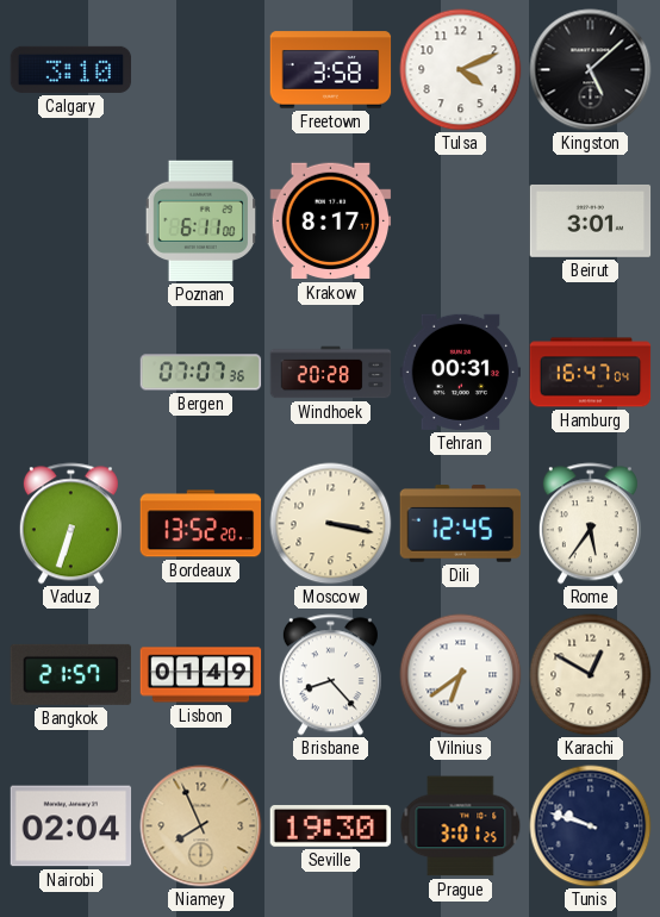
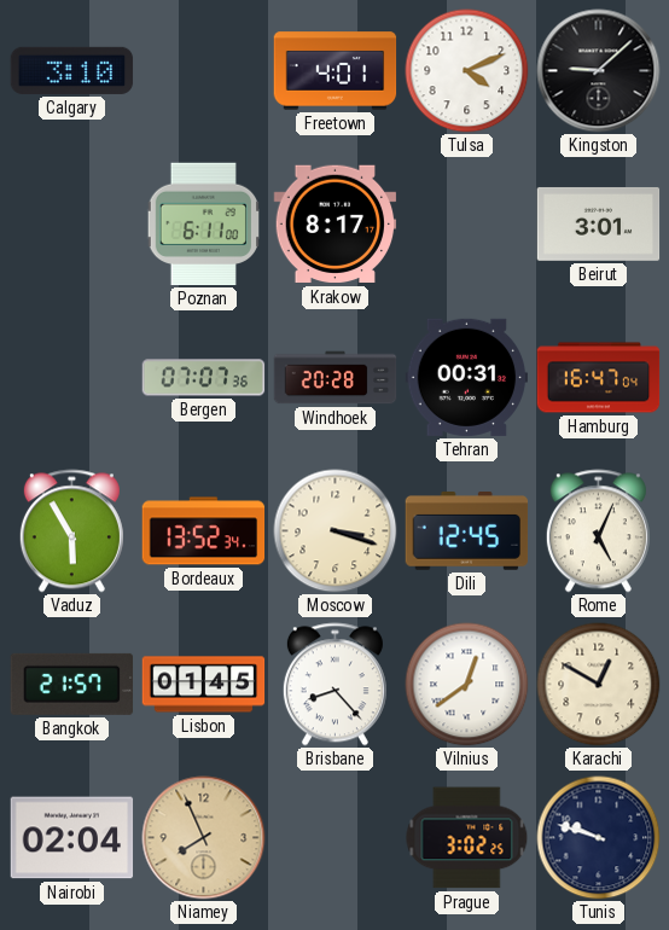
Freetown: 3:58 -> 4:01
Kingston: 5:08 -> 9:08
Vaduz: 6:33 -> 5:55
Bordeaux: 13:52:20 -> 13:52:34
Moscow: 3:17 -> 3:18
Rome: 5:36 -> 5:04
Lisbon: 01:49 -> 01:45
Vilnius: 6:39 -> 12:39
Seville: 19:30 -> none
Prague: 3:01 -> 3:02
